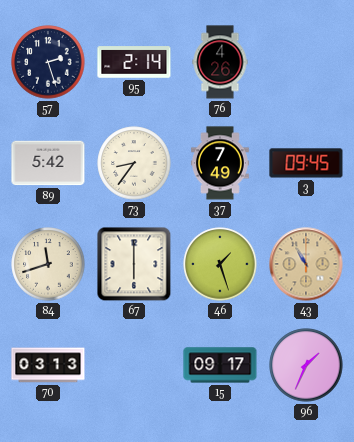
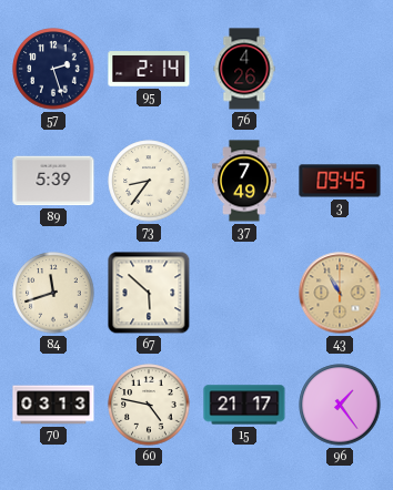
89: 5:42 -> 5:39
67: 6:00 -> 5:52
46: 1:27 -> none
60: none -> 4:47
15: 09:17 -> 21:17
96: 1:34 -> 1:24
